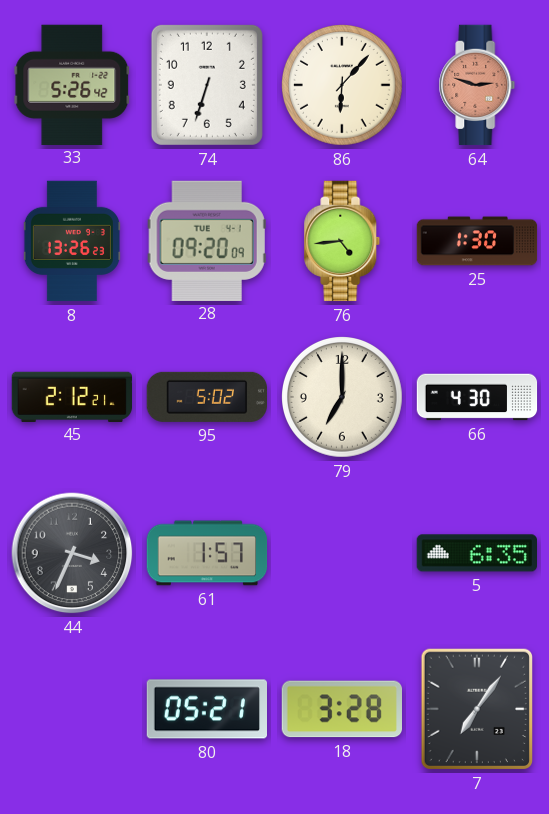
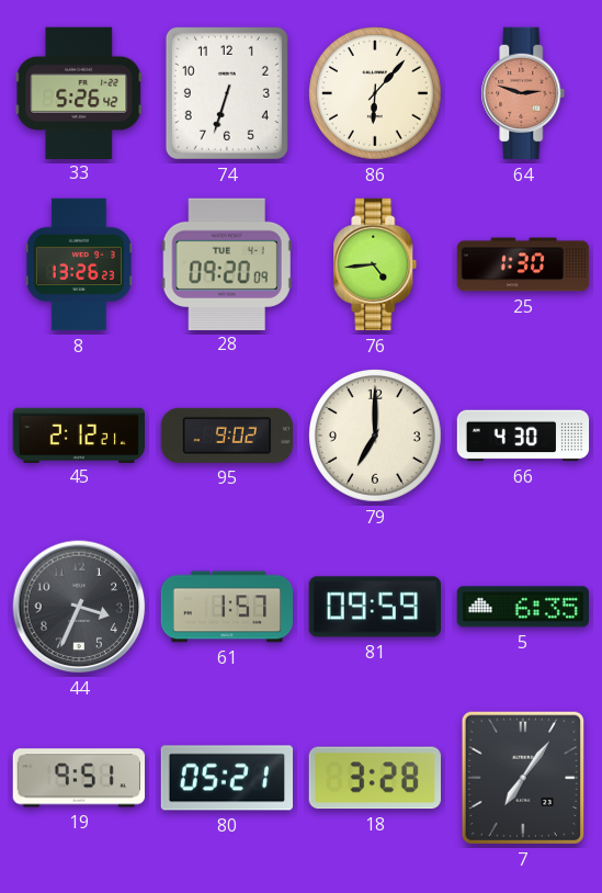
95: 5:02 -> 9:02
81: none -> 09:59
19: none -> 9:51
